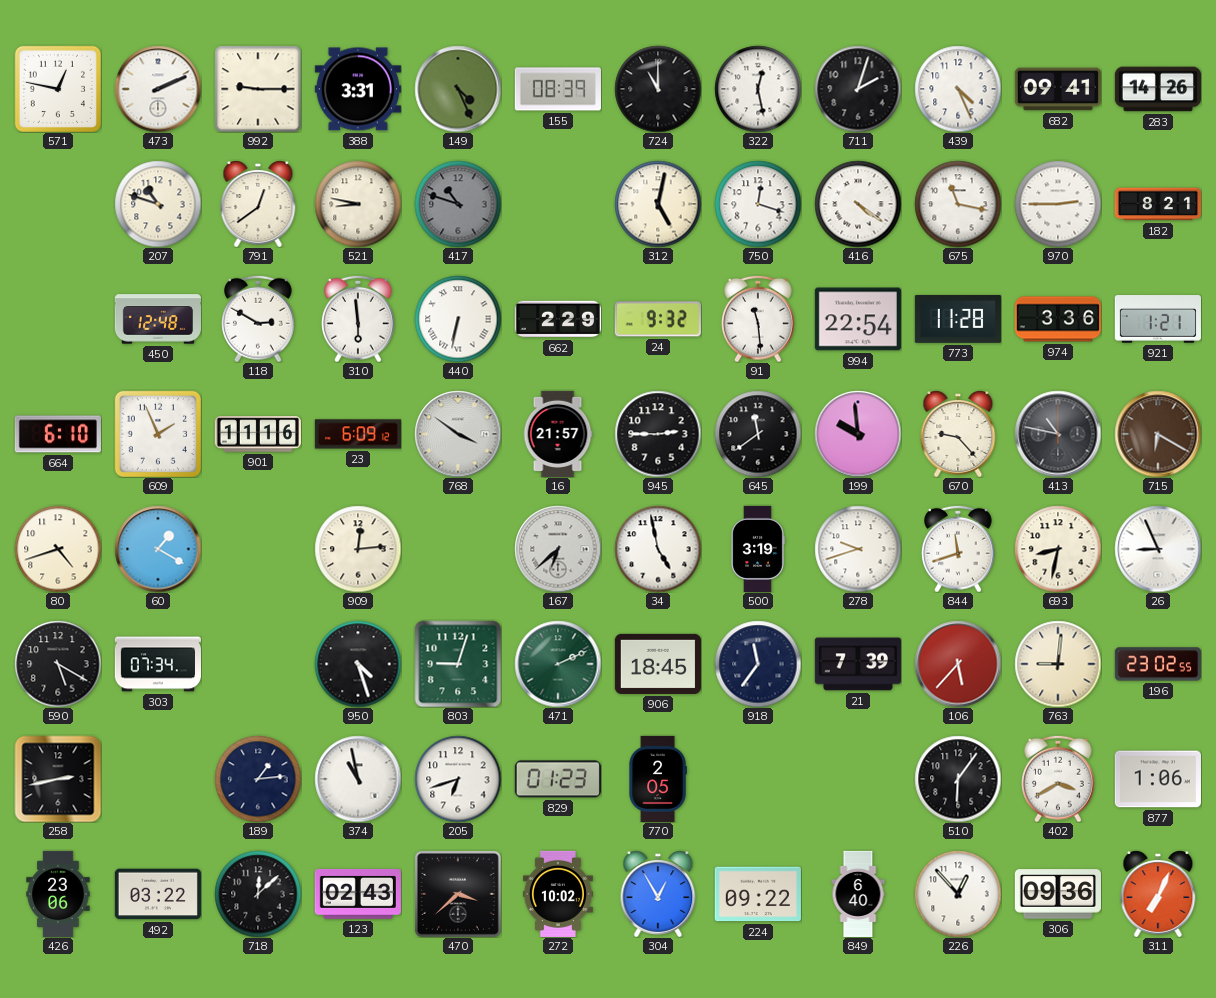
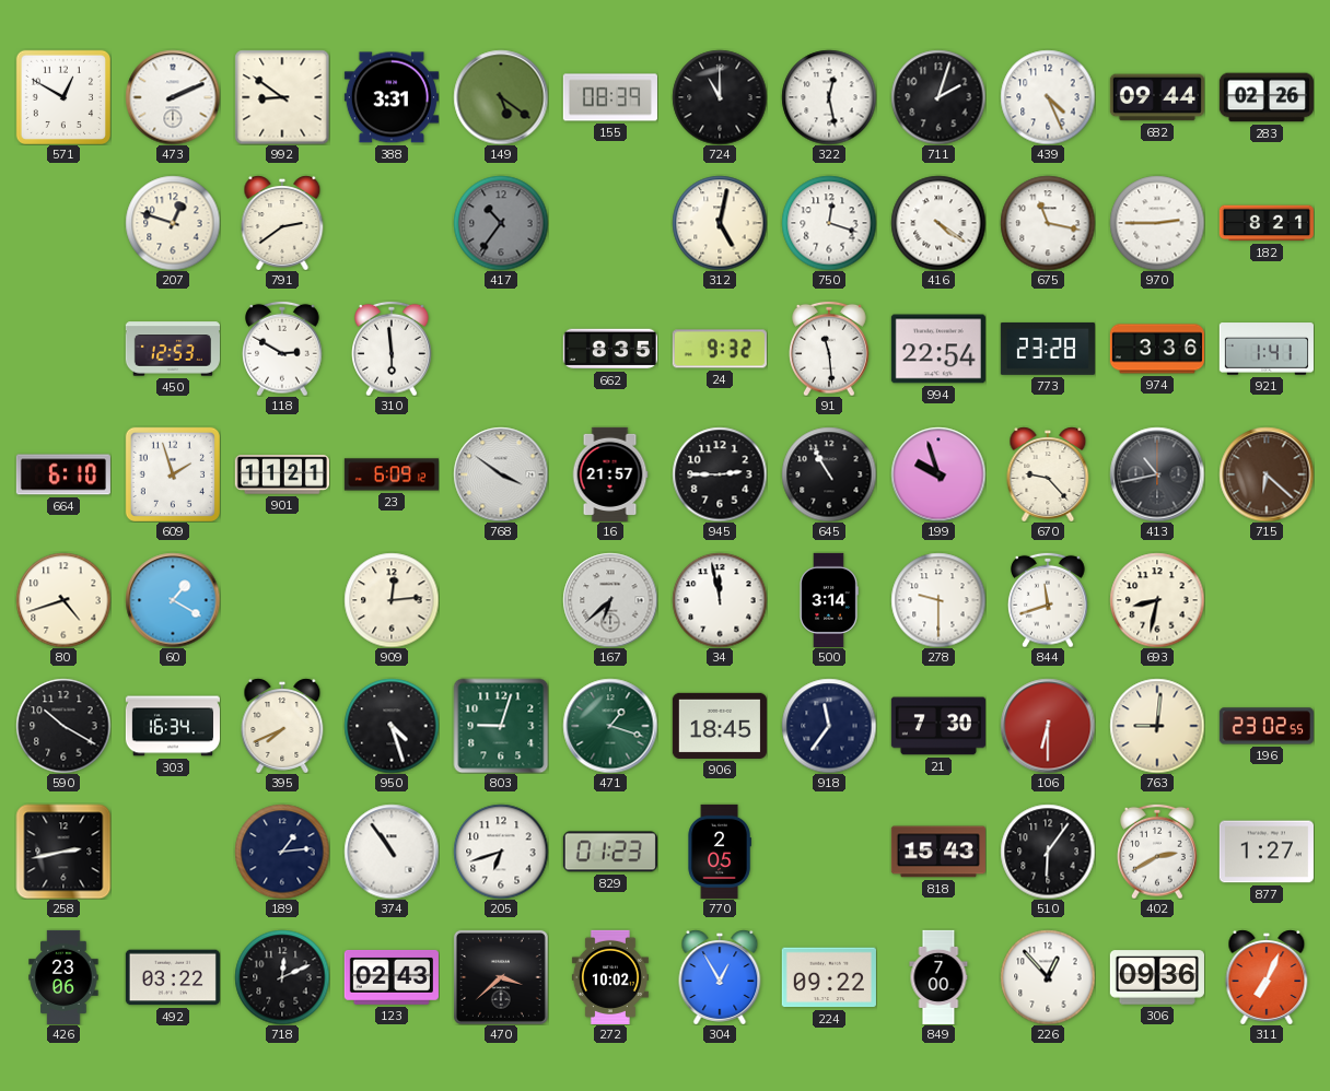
571: 12:47 -> 12:50
992: 9:15 -> 8:51
149: 4:26 -> 5:21
682: 09:41 -> 09:44
283: 14:26 -> 02:26
207: 10:48 -> 12:48
791: 12:39 -> 2:39
521: 8:47 -> none
417: 10:48 -> 10:36
450: 12:48 -> 12:53
440: 6:32 -> none
662: 2:29 -> 8:35
773: 11:28 -> 23:28
921: 1:21 -> 1:41
609: 1:56 -> 1:57
901: 11:16 -> 11:21
645: 11:39 -> 10:55
199: 9:59 -> 9:57
413: 10:47 -> 10:43
715: 6:20 -> 6:22
34: 4:58 -> 11:58
500: 3:19 -> 3:14
278: 9:42 -> 9:30
26: 8:56 -> none
590: 5:20 -> 10:20
303: 07:34 -> 16:34
395: none -> 7:41
471: 2:11 -> 1:18
21: 7:39 -> 7:30
106: 5:37 -> 6:30
374: 10:58 -> 10:54
818: none -> 15:43
402: 3:40 -> 2:40
877: 1:06 -> 1:27
718: 12:08 -> 12:11
849: 6:40 -> 7:00
